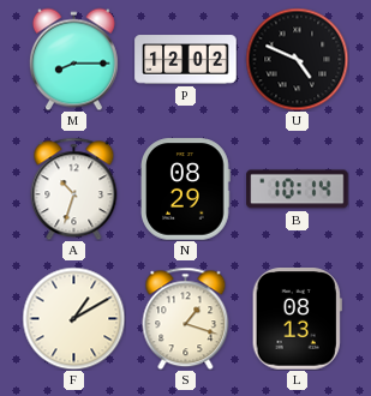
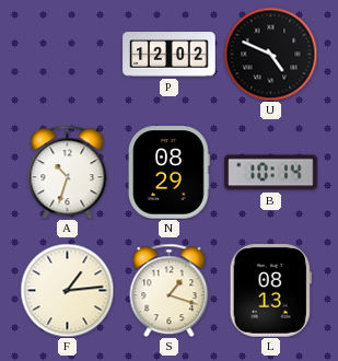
M: 8:15 -> none
F: 1:10 -> 1:14
